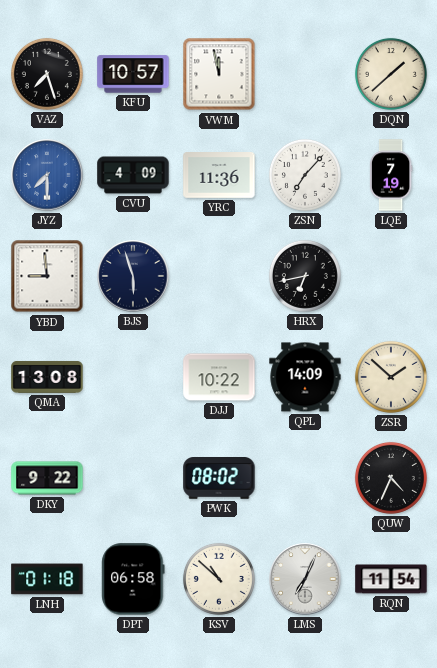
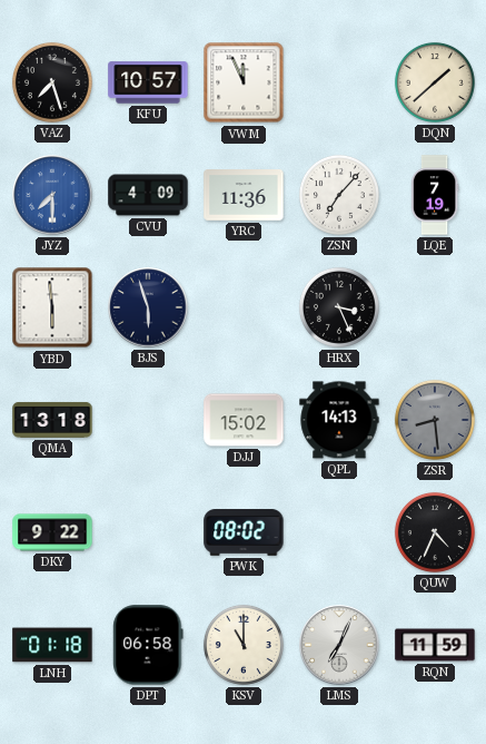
VWM: 11:58 -> 11:56
YBD: 8:59 -> 5:59
HRX: 6:43 -> 3:26
QMA: 13:08 -> 13:18
DJJ: 10:22 -> 15:02
QPL: 14:09 -> 14:13
ZSR: 1:52 -> 8:29
ZSR dial: cream -> grey
KSV: 10:52 -> 11:00
RQN: 11:54 -> 11:59
